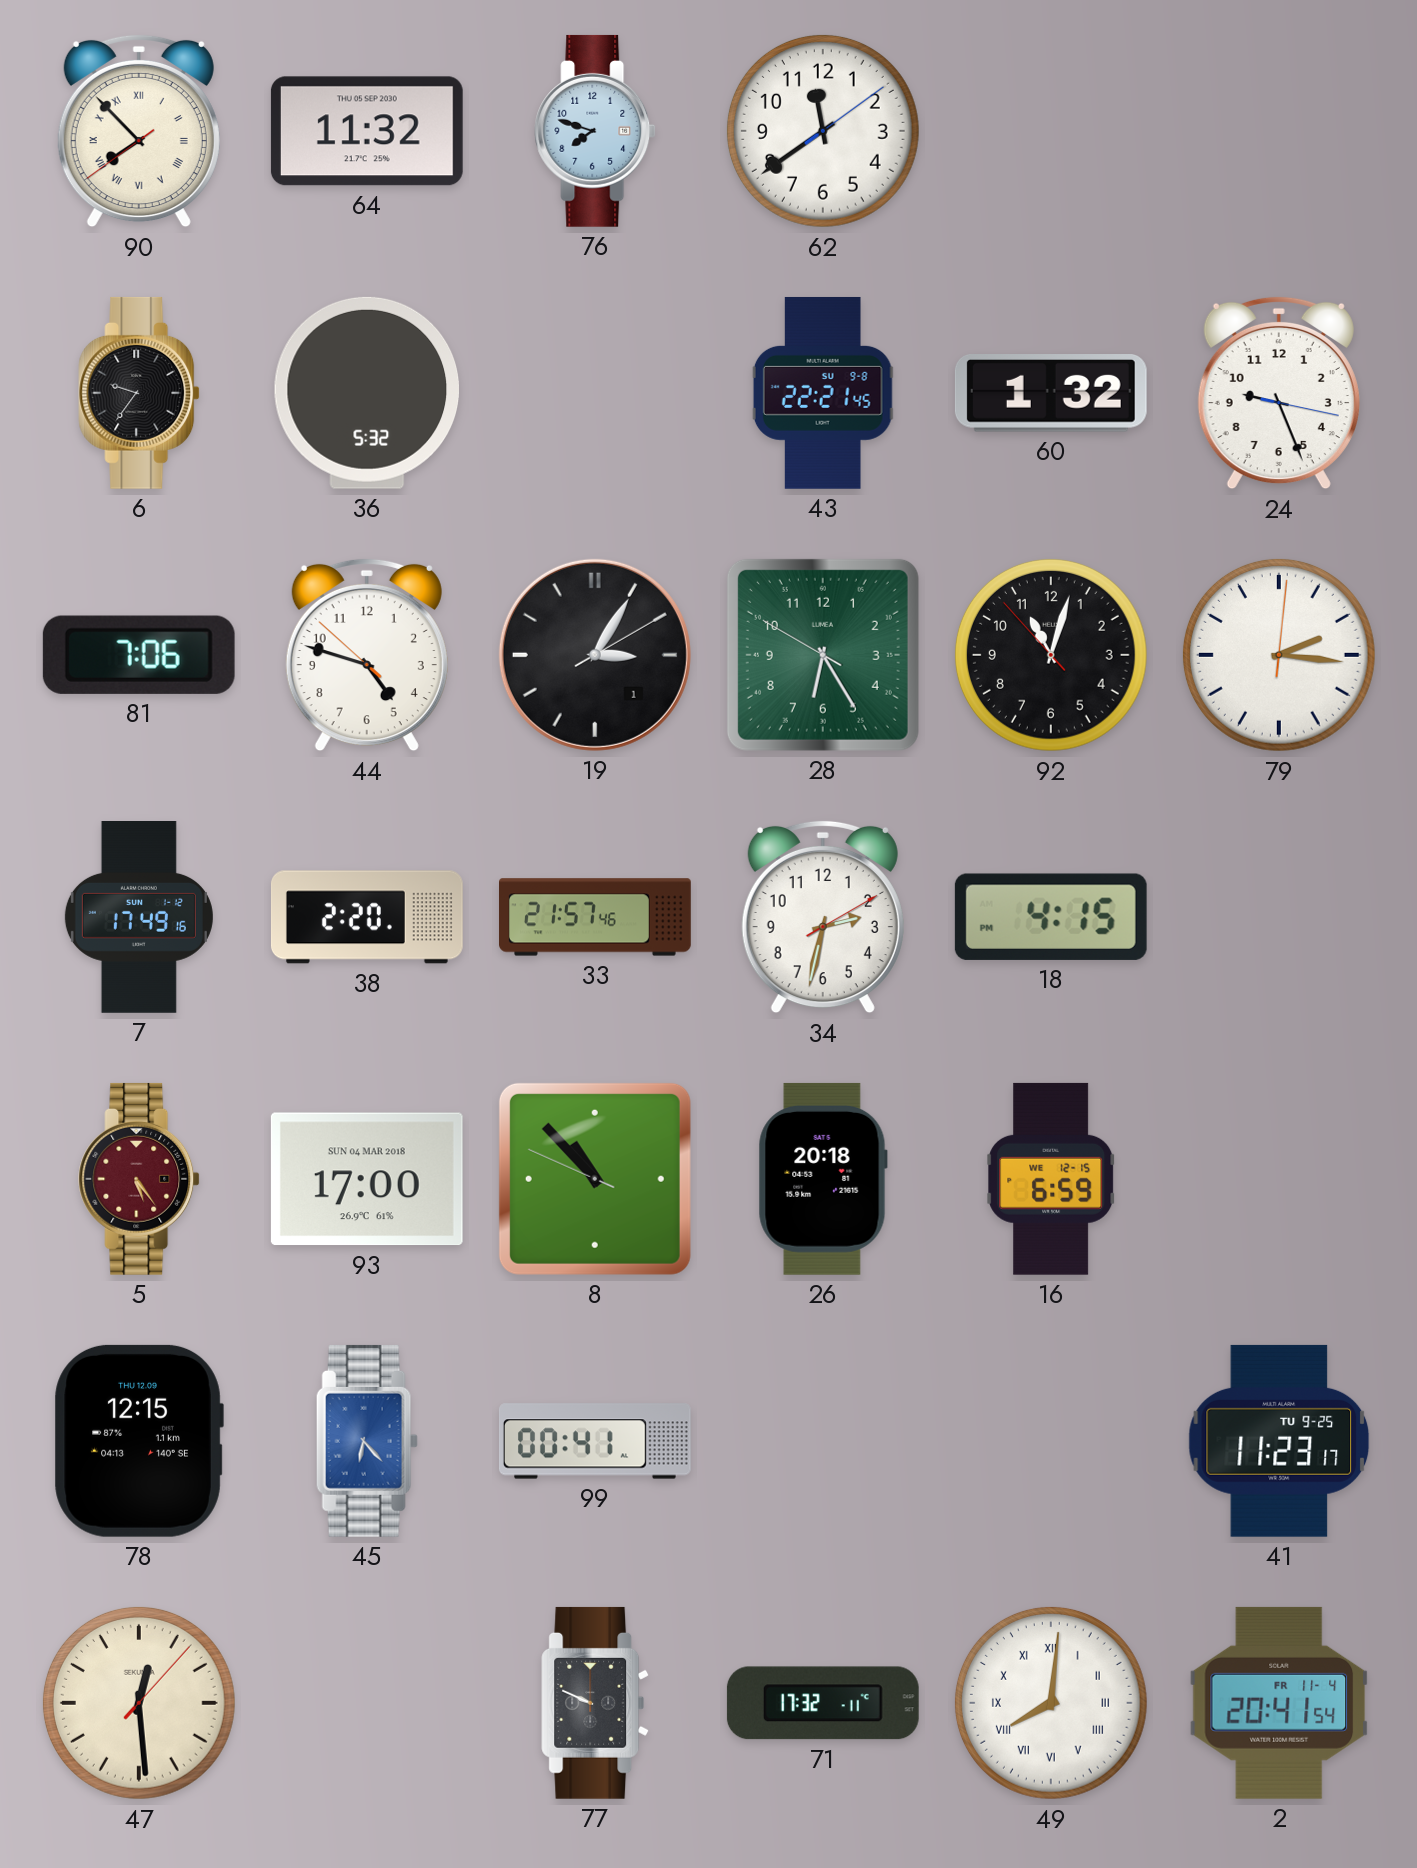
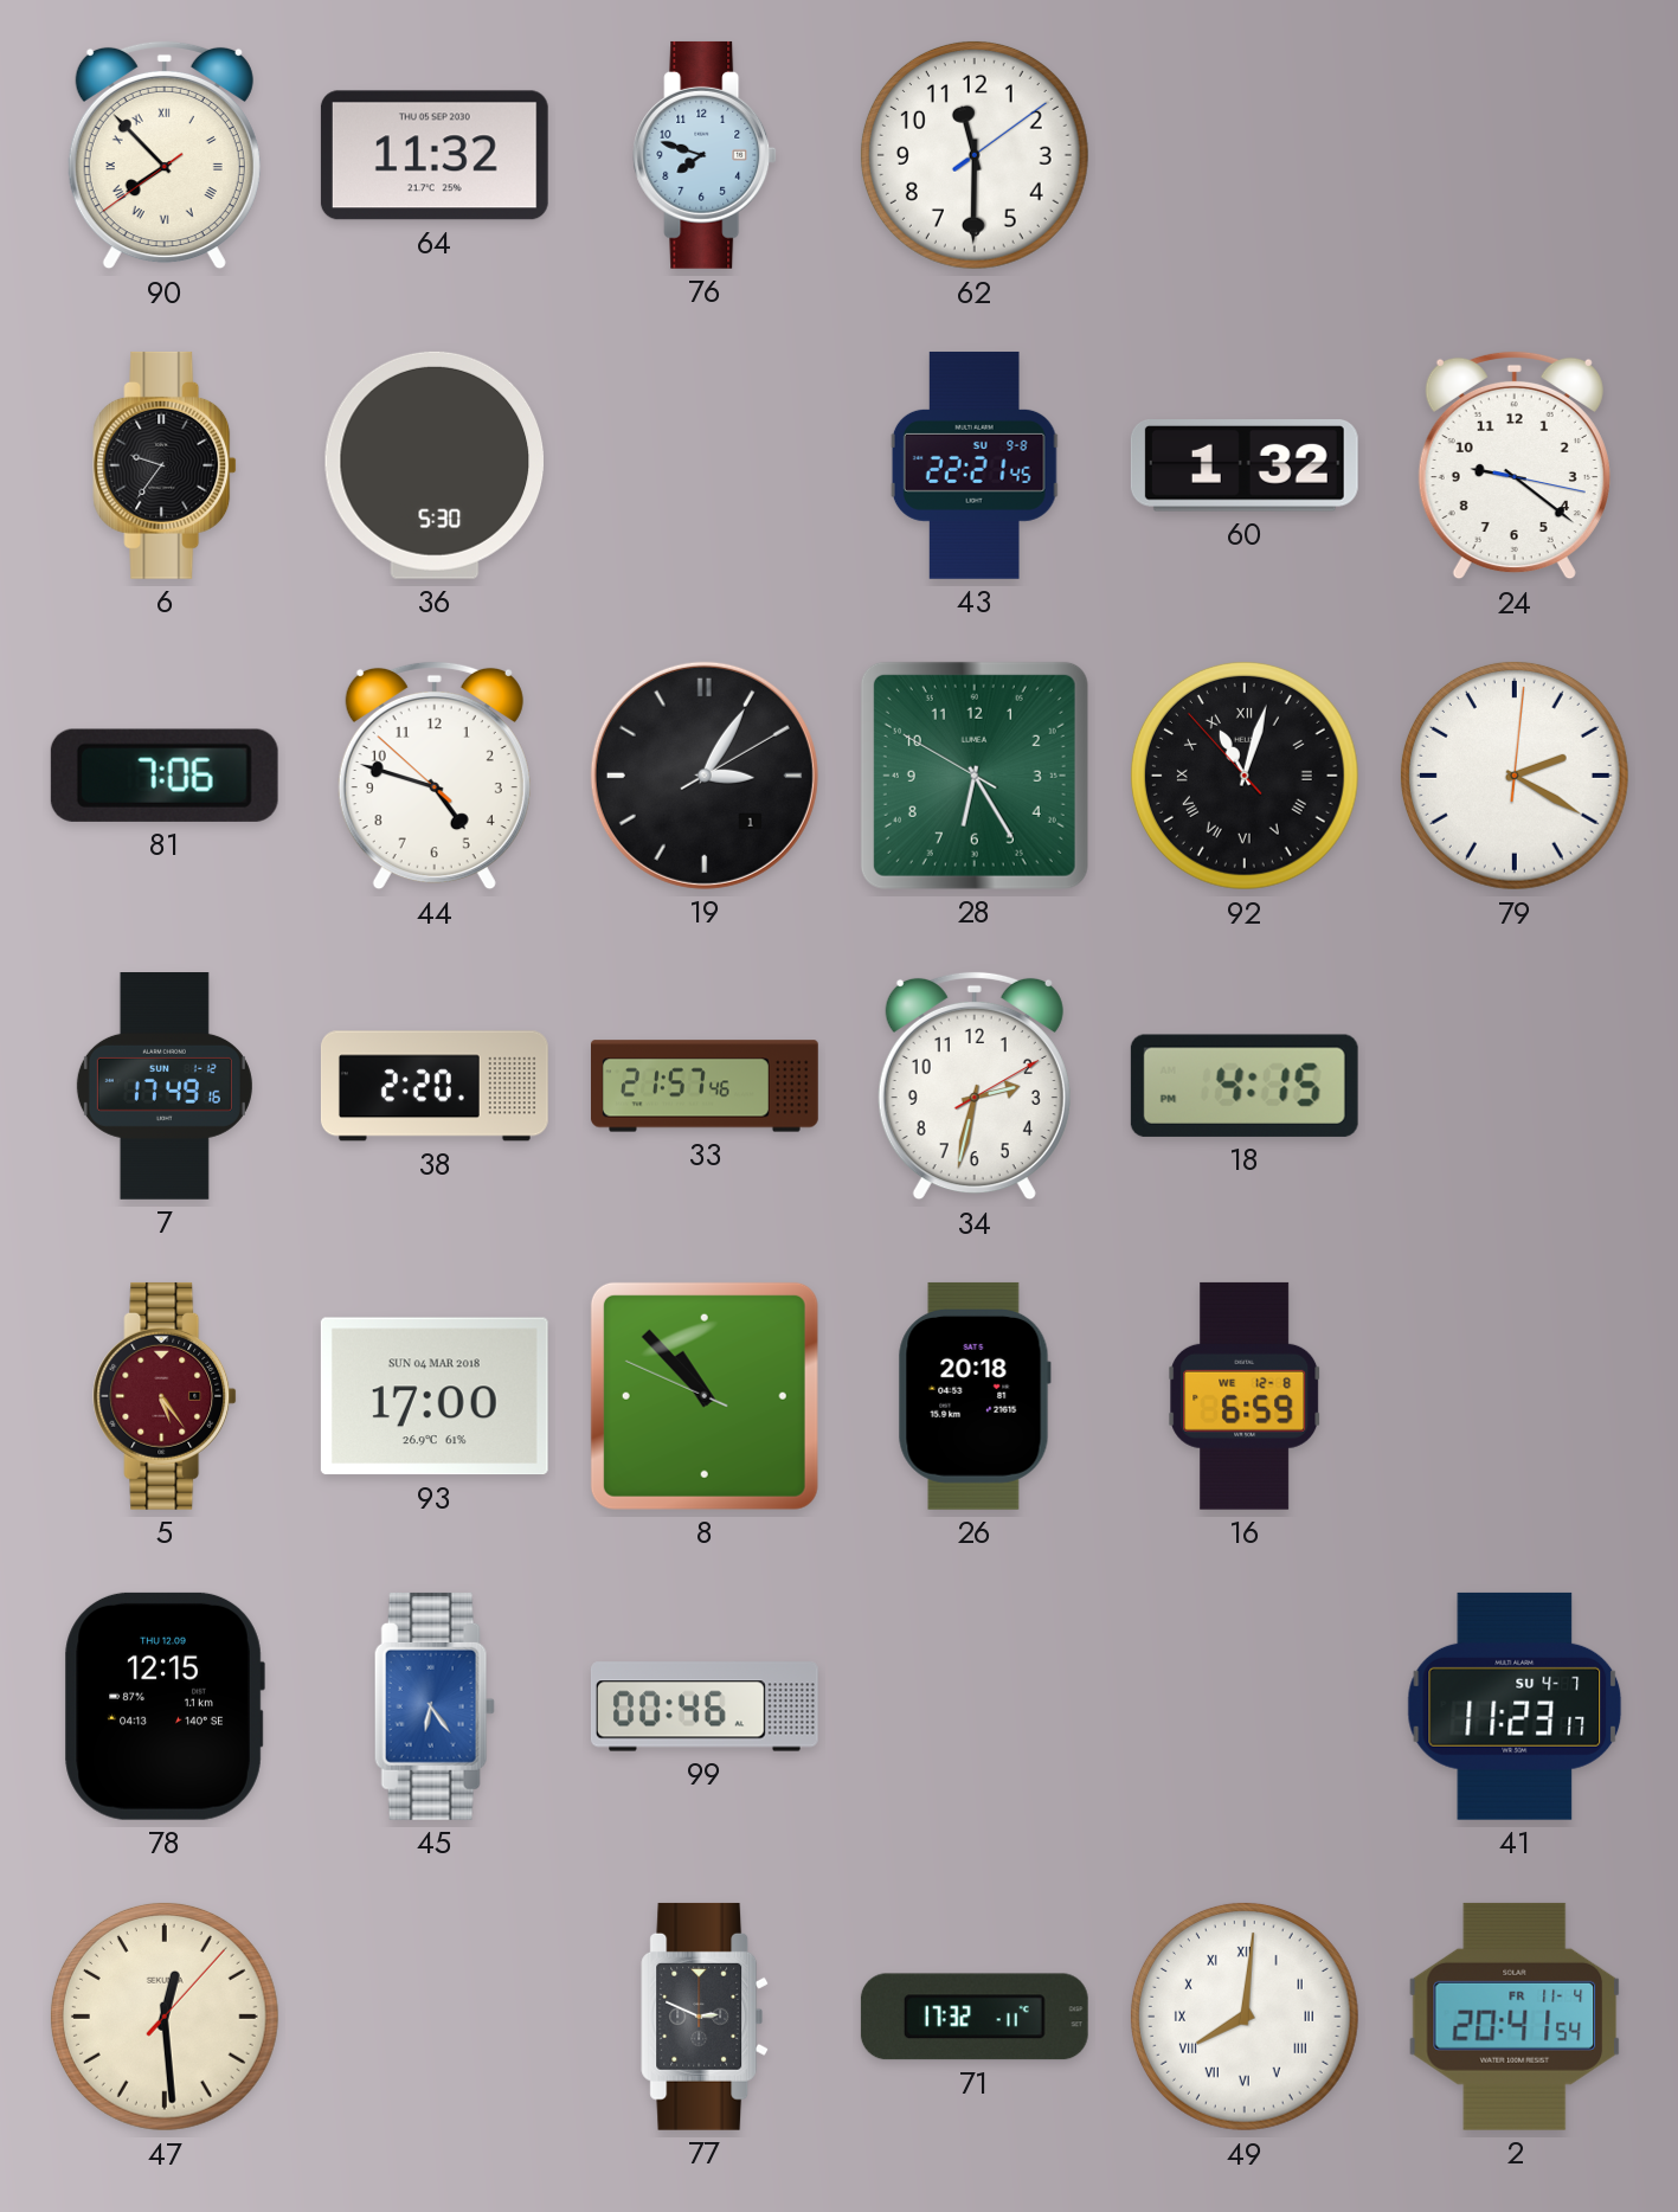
62: 11:39 -> 11:30
36: 5:32 -> 5:30
24: 9:26 -> 9:21
92 numerals: Arabic -> Roman
79: 2:16 -> 2:20
16 date: WE 12-15 -> WE 12-8
45: 6:23 -> 6:24
99: 00:41 -> 00:46
41 date: TU 9-25 -> SU 4-7
77: 9:49 -> 2:49
